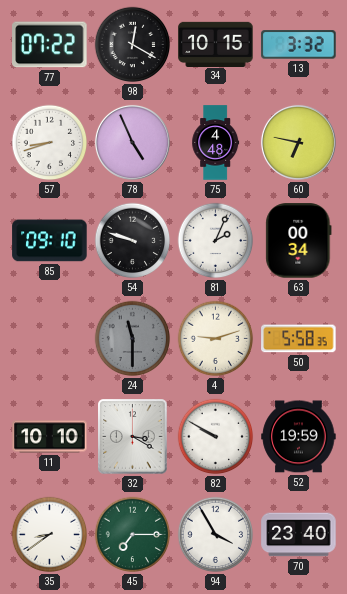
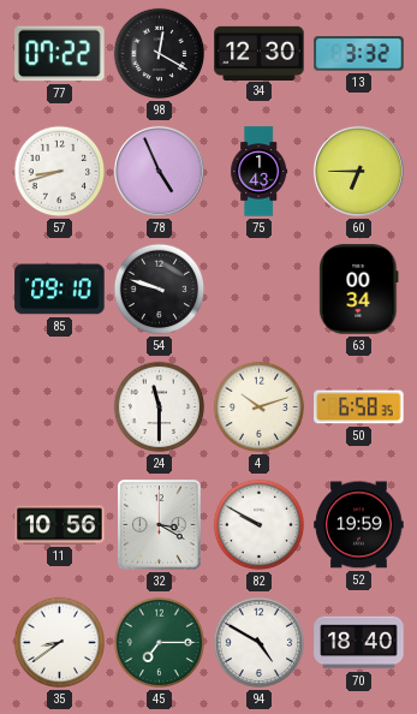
34: 10:15 -> 12:30
75: 4:48 -> 1:43
60: 6:47 -> 6:45
81: 2:04 -> none
24 dial: grey -> white
4: 9:12 -> 10:12
50: 5:58 -> 6:58
11: 10:10 -> 10:56
94: 3:55 -> 4:50
70: 23:40 -> 18:40
